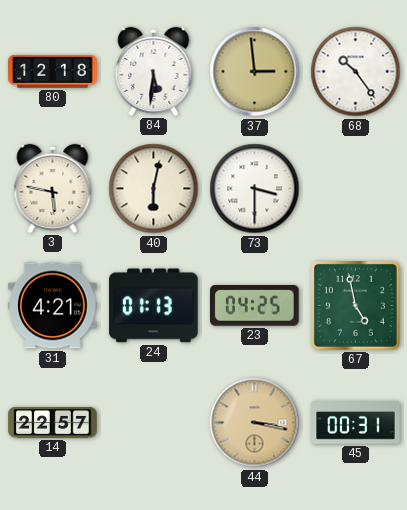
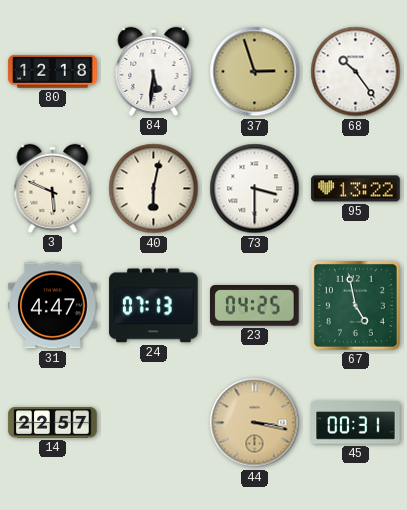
37: 2:59 -> 2:57
3: 5:47 -> 5:49
95: none -> 13:22
31: 4:21 -> 4:47
24: 01:13 -> 07:13
